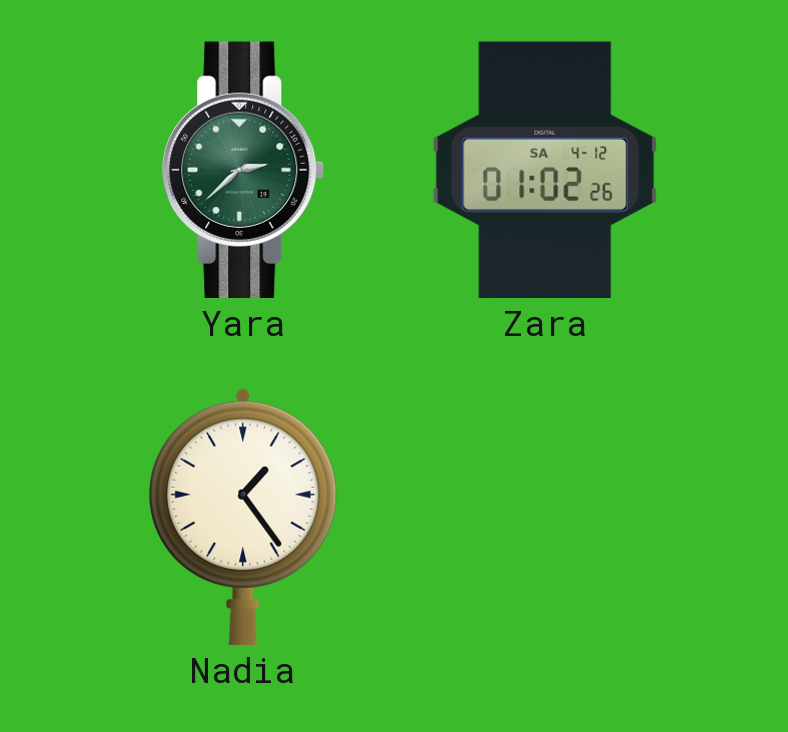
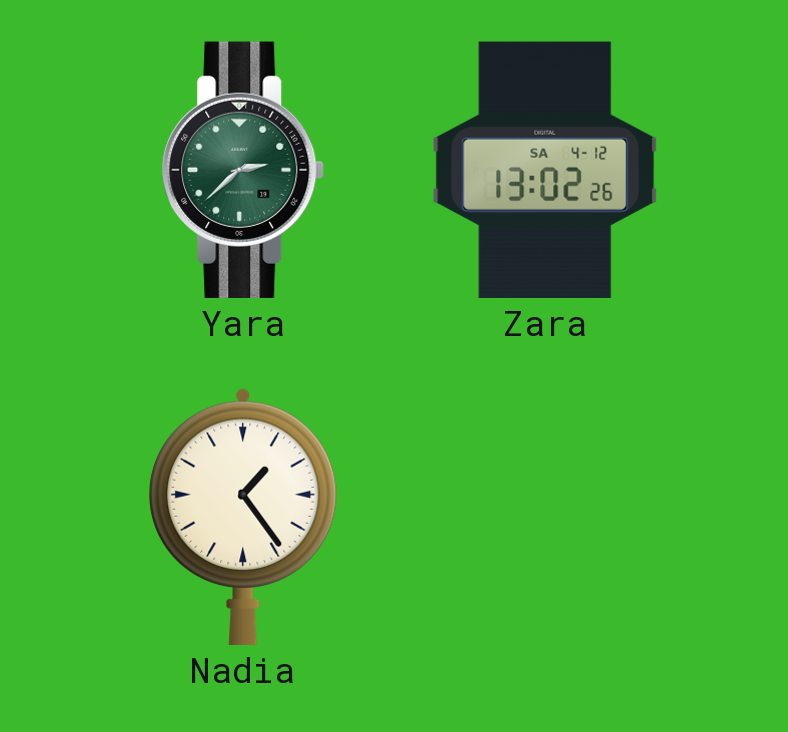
Zara: 01:02 -> 13:02
